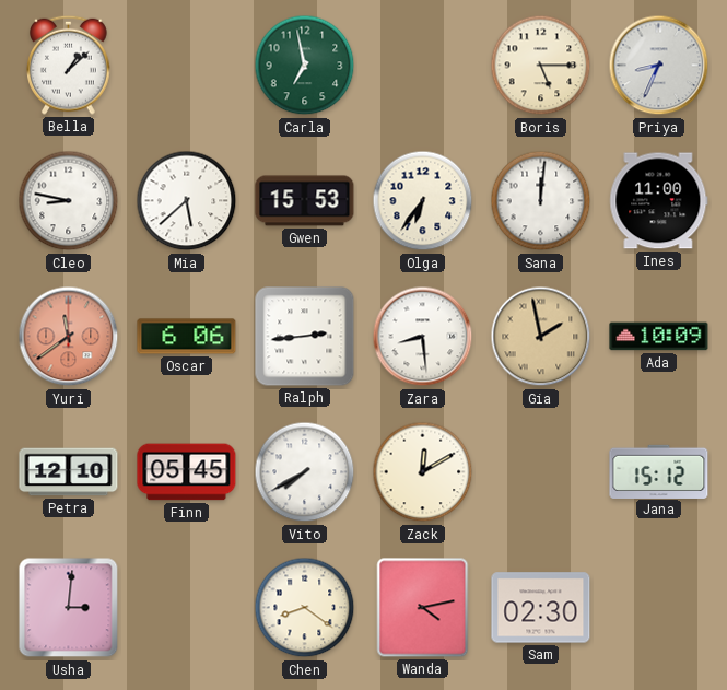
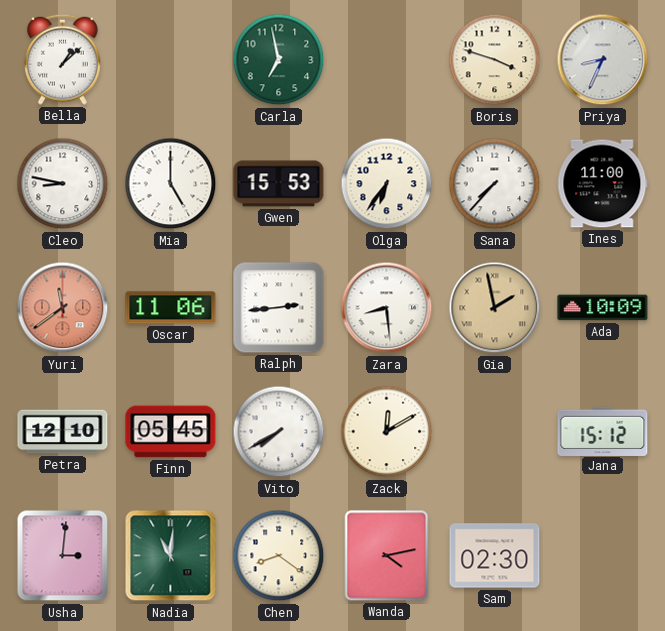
Boris: 5:15 -> 3:48
Mia: 5:38 -> 5:00
Sana: 12:01 -> 7:37
Oscar: 6:06 -> 11:06
Nadia: none -> 11:01
